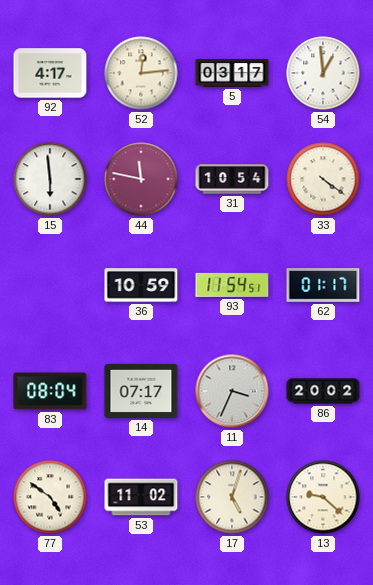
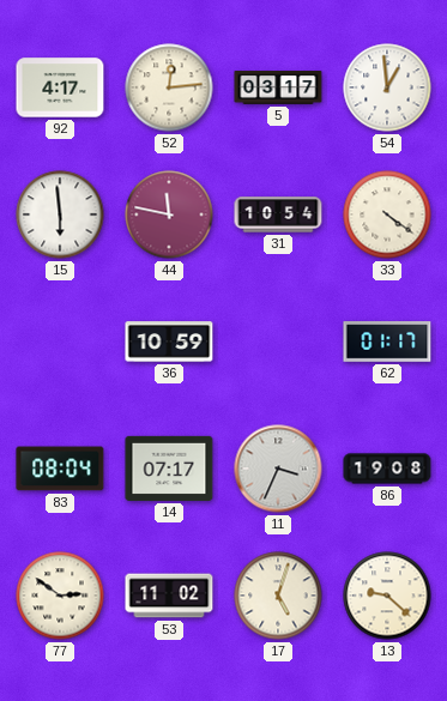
93: 11:54 -> none
86: 20:02 -> 19:08
77: 4:51 -> 2:51
